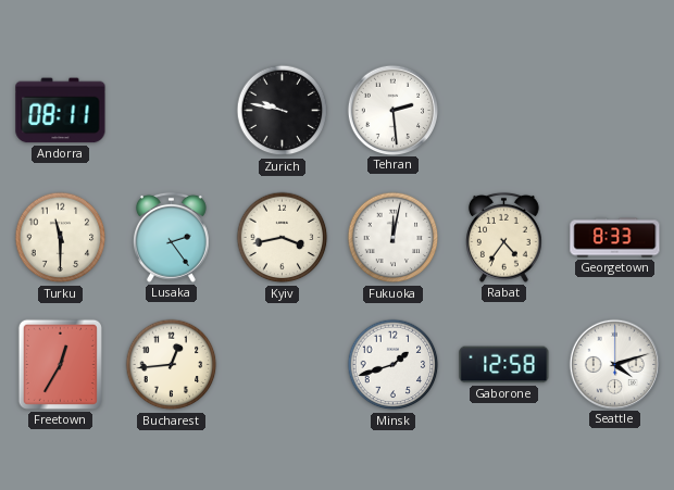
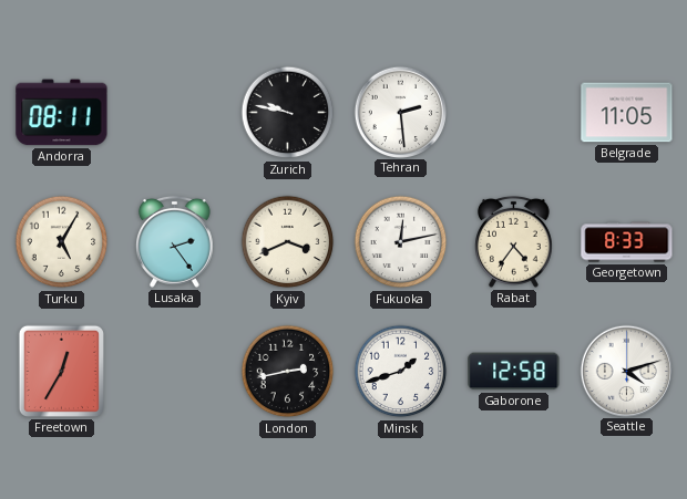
Belgrade: none -> 11:05
Turku: 11:30 -> 5:05
Kyiv: 3:43 -> 3:41
Fukuoka: 12:02 -> 12:13
Bucharest: 12:44 -> none
London: none -> 2:43
